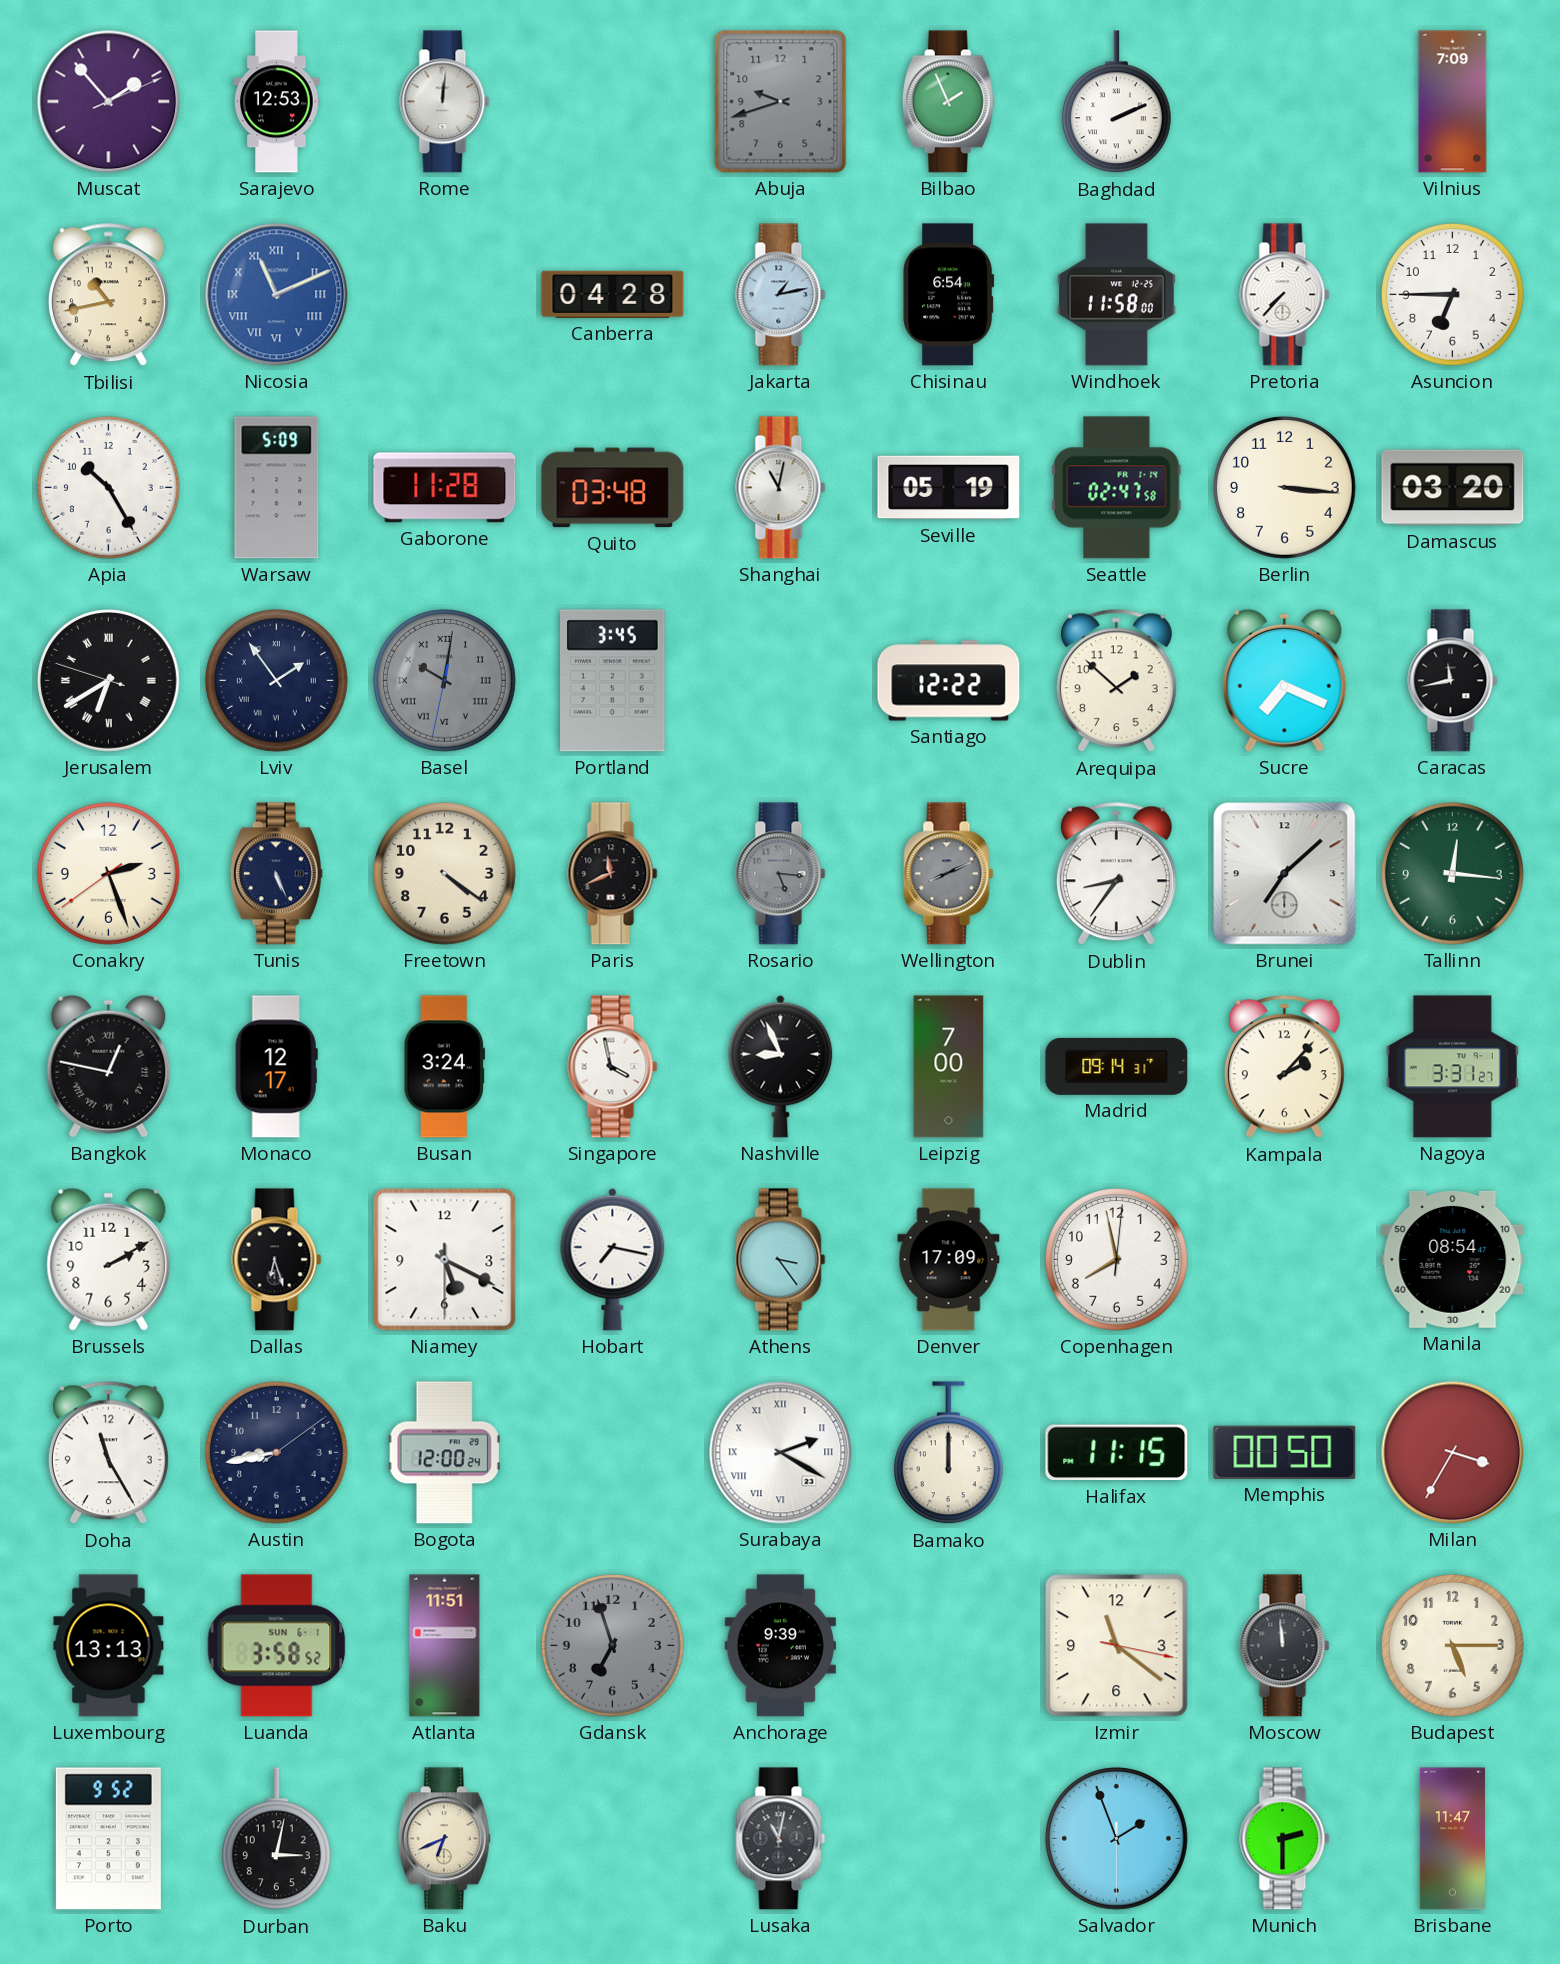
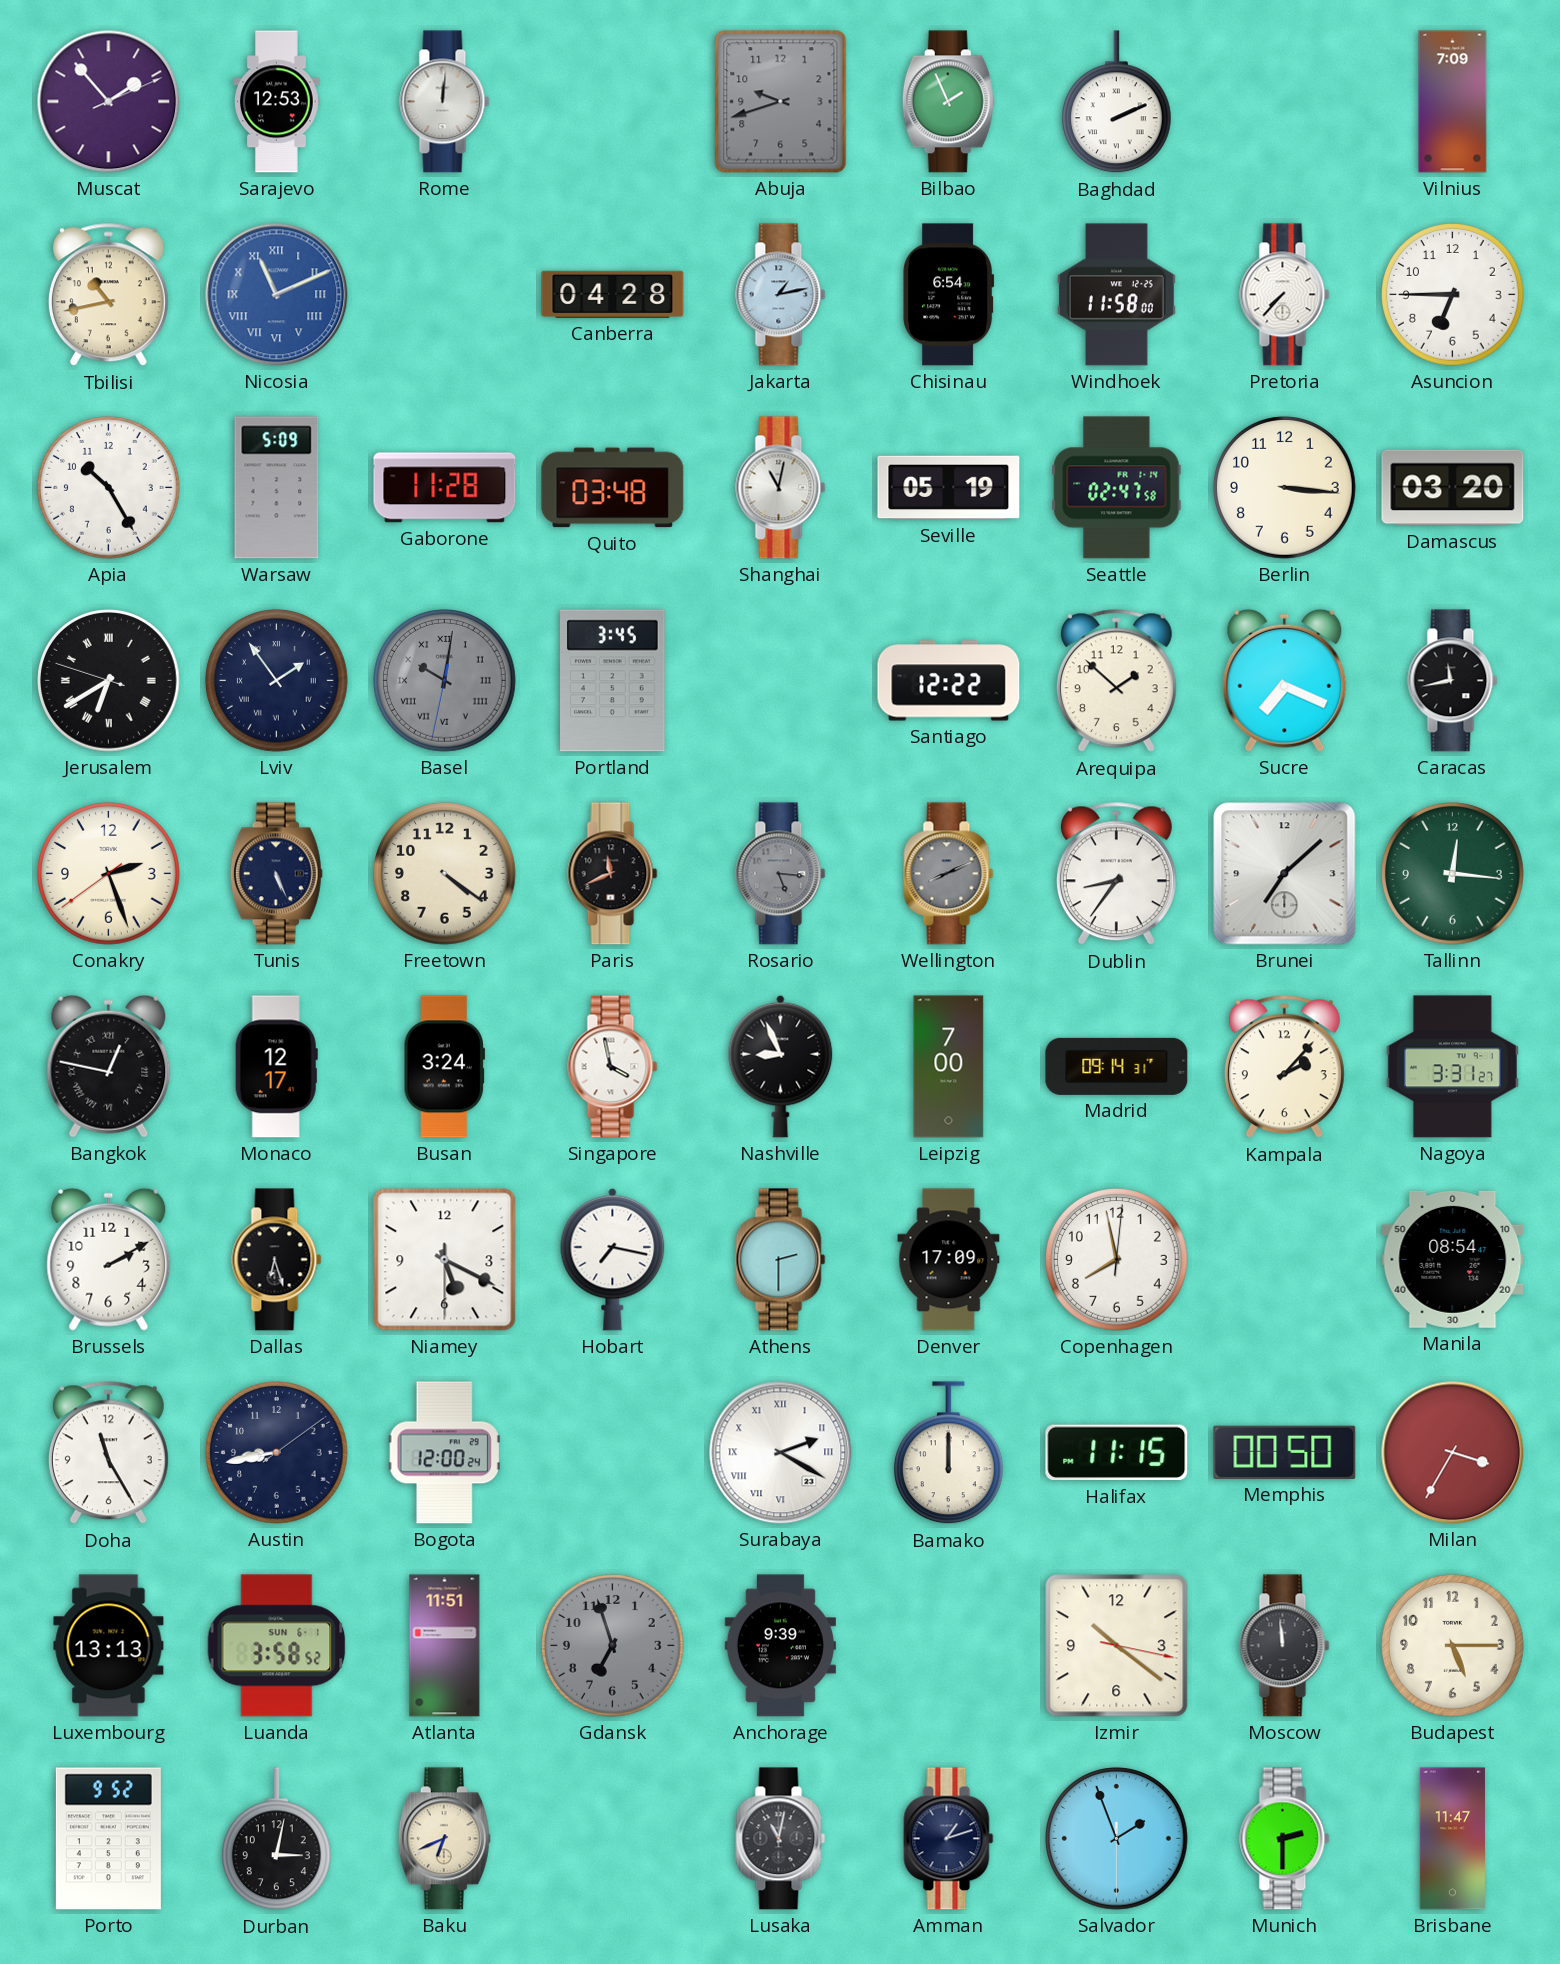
Athens: 3:24 -> 2:30
Izmir: 11:21 -> 10:21
Amman: none -> 1:12
